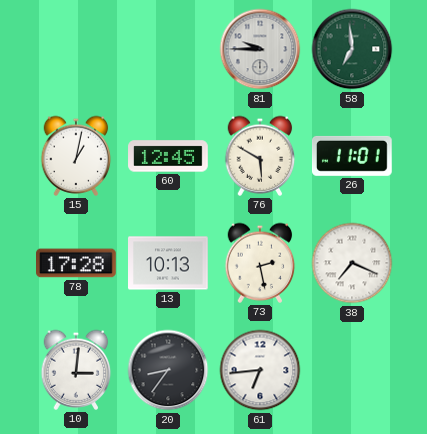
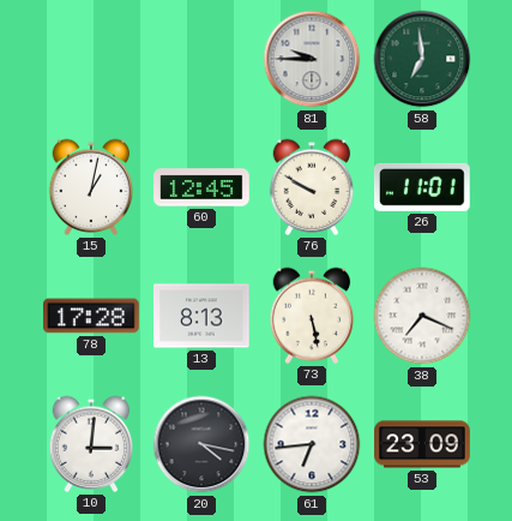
76: 5:50 -> 9:50
13: 10:13 -> 8:13
73: 2:28 -> 5:28
20: 8:36 -> 4:17
53: none -> 23:09
